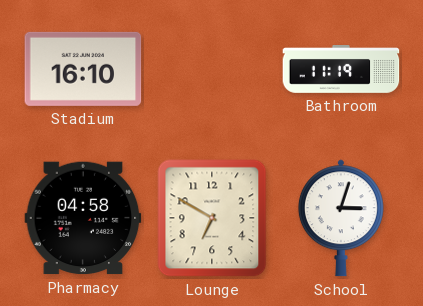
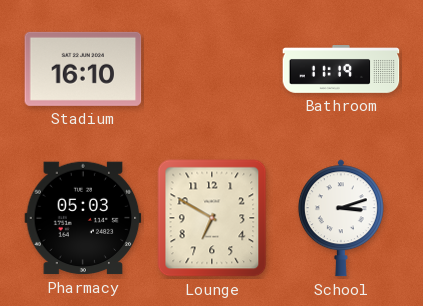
Pharmacy: 04:58 -> 05:03
School: 3:03 -> 3:12
